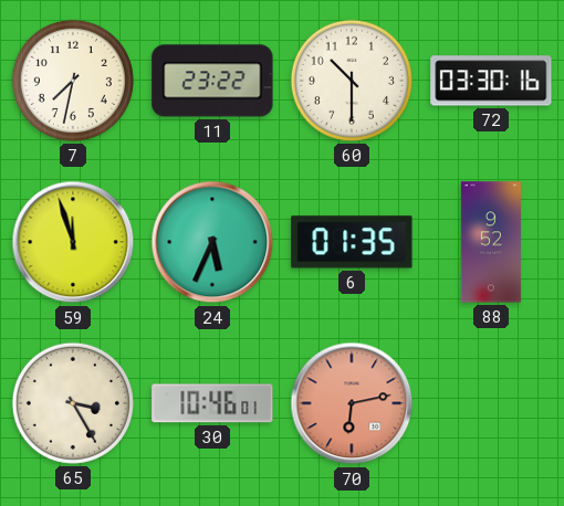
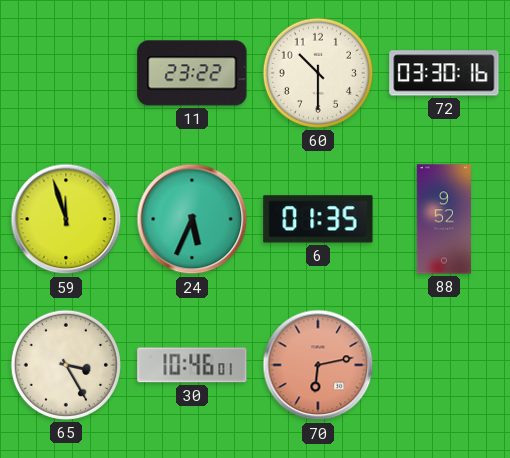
7: 7:32 -> none
